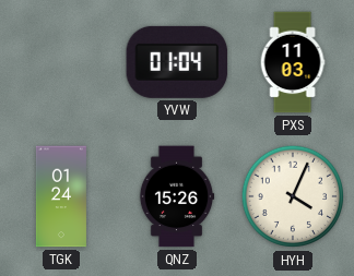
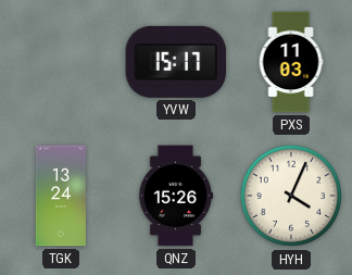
YVW: 01:04 -> 15:17
TGK: 01:24 -> 13:24
